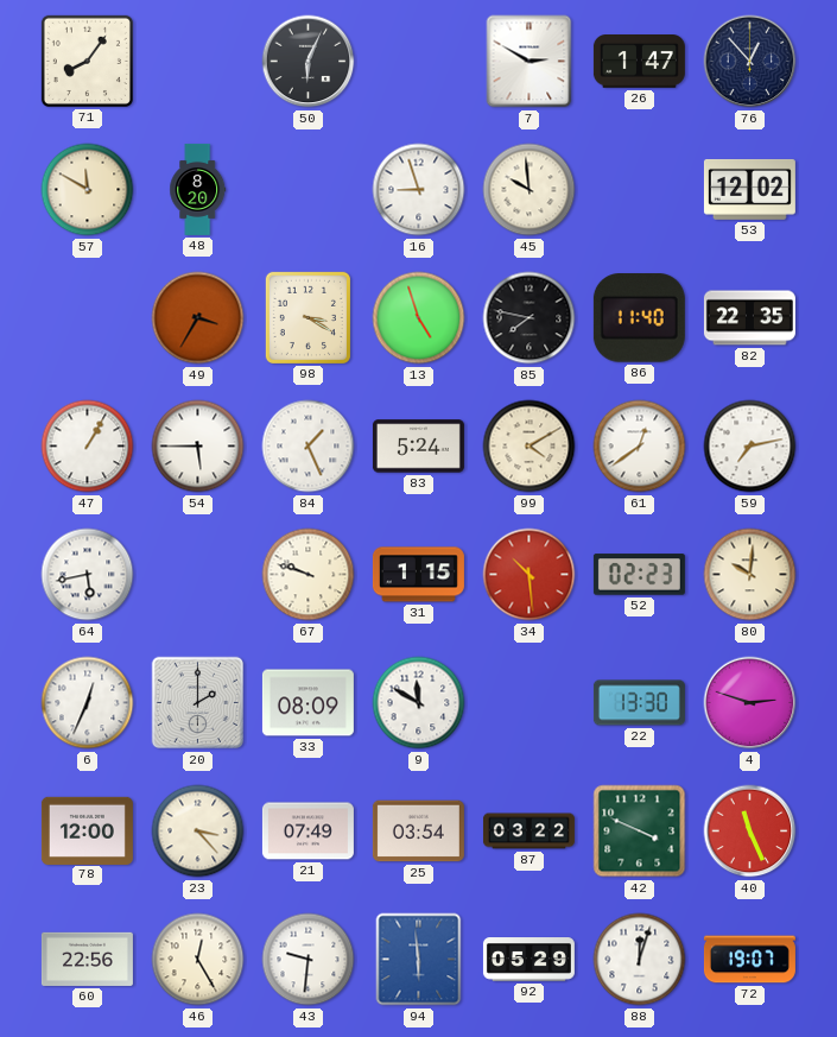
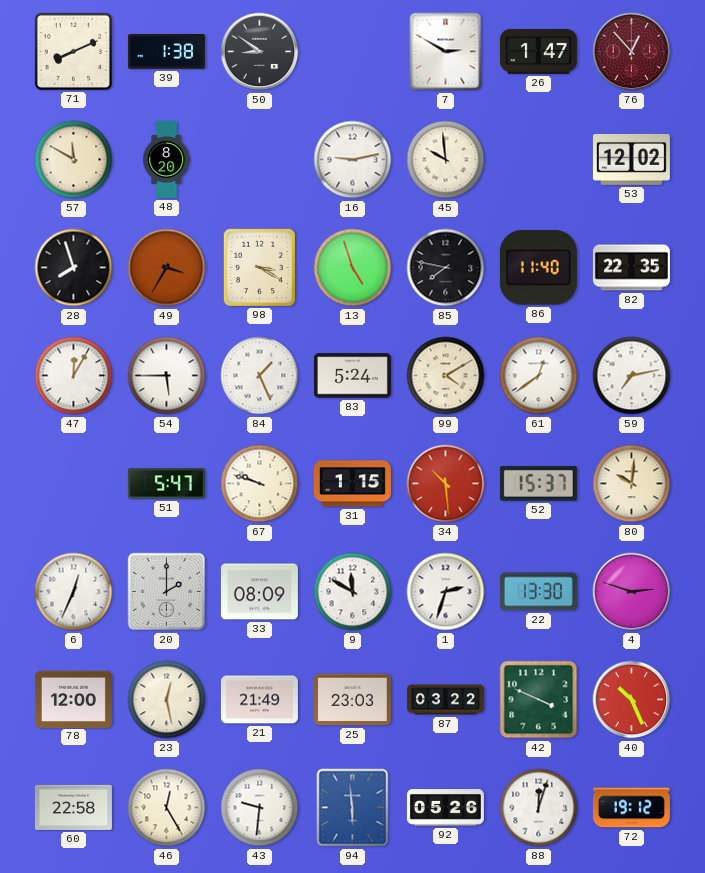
71: 8:06 -> 8:11
39: none -> 1:38
50: 6:04 -> 8:51
76 dial: navy -> burgundy
16: 8:57 -> 9:13
28: none -> 7:57
47: 1:05 -> 12:05
64: 5:43 -> none
51: none -> 5:47
52: 02:23 -> 15:37
1: none -> 2:33
23: 3:23 -> 12:28
21: 07:49 -> 21:49
25: 03:54 -> 23:03
40: 11:26 -> 10:26
60: 22:56 -> 22:58
92: 05:29 -> 05:26
72: 19:07 -> 19:12
